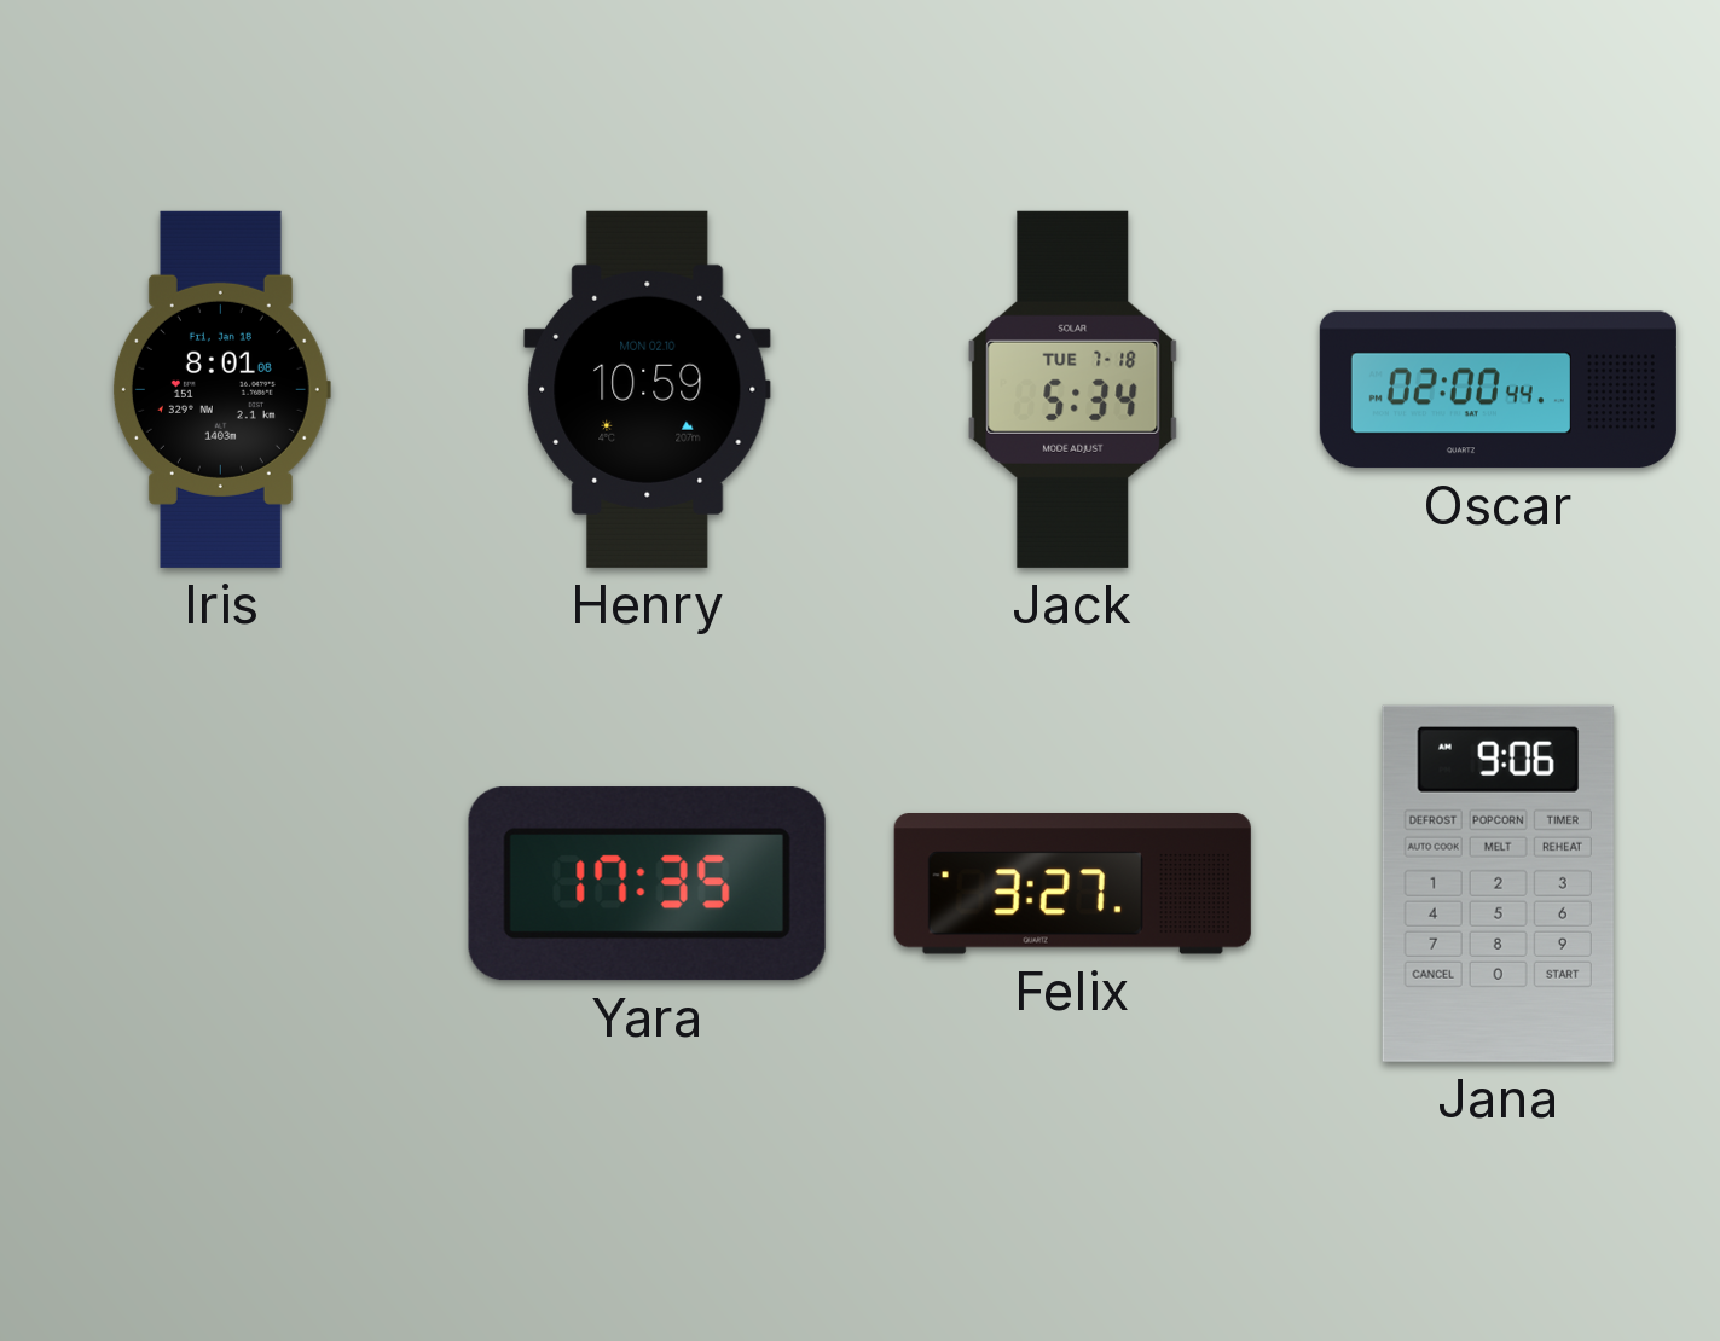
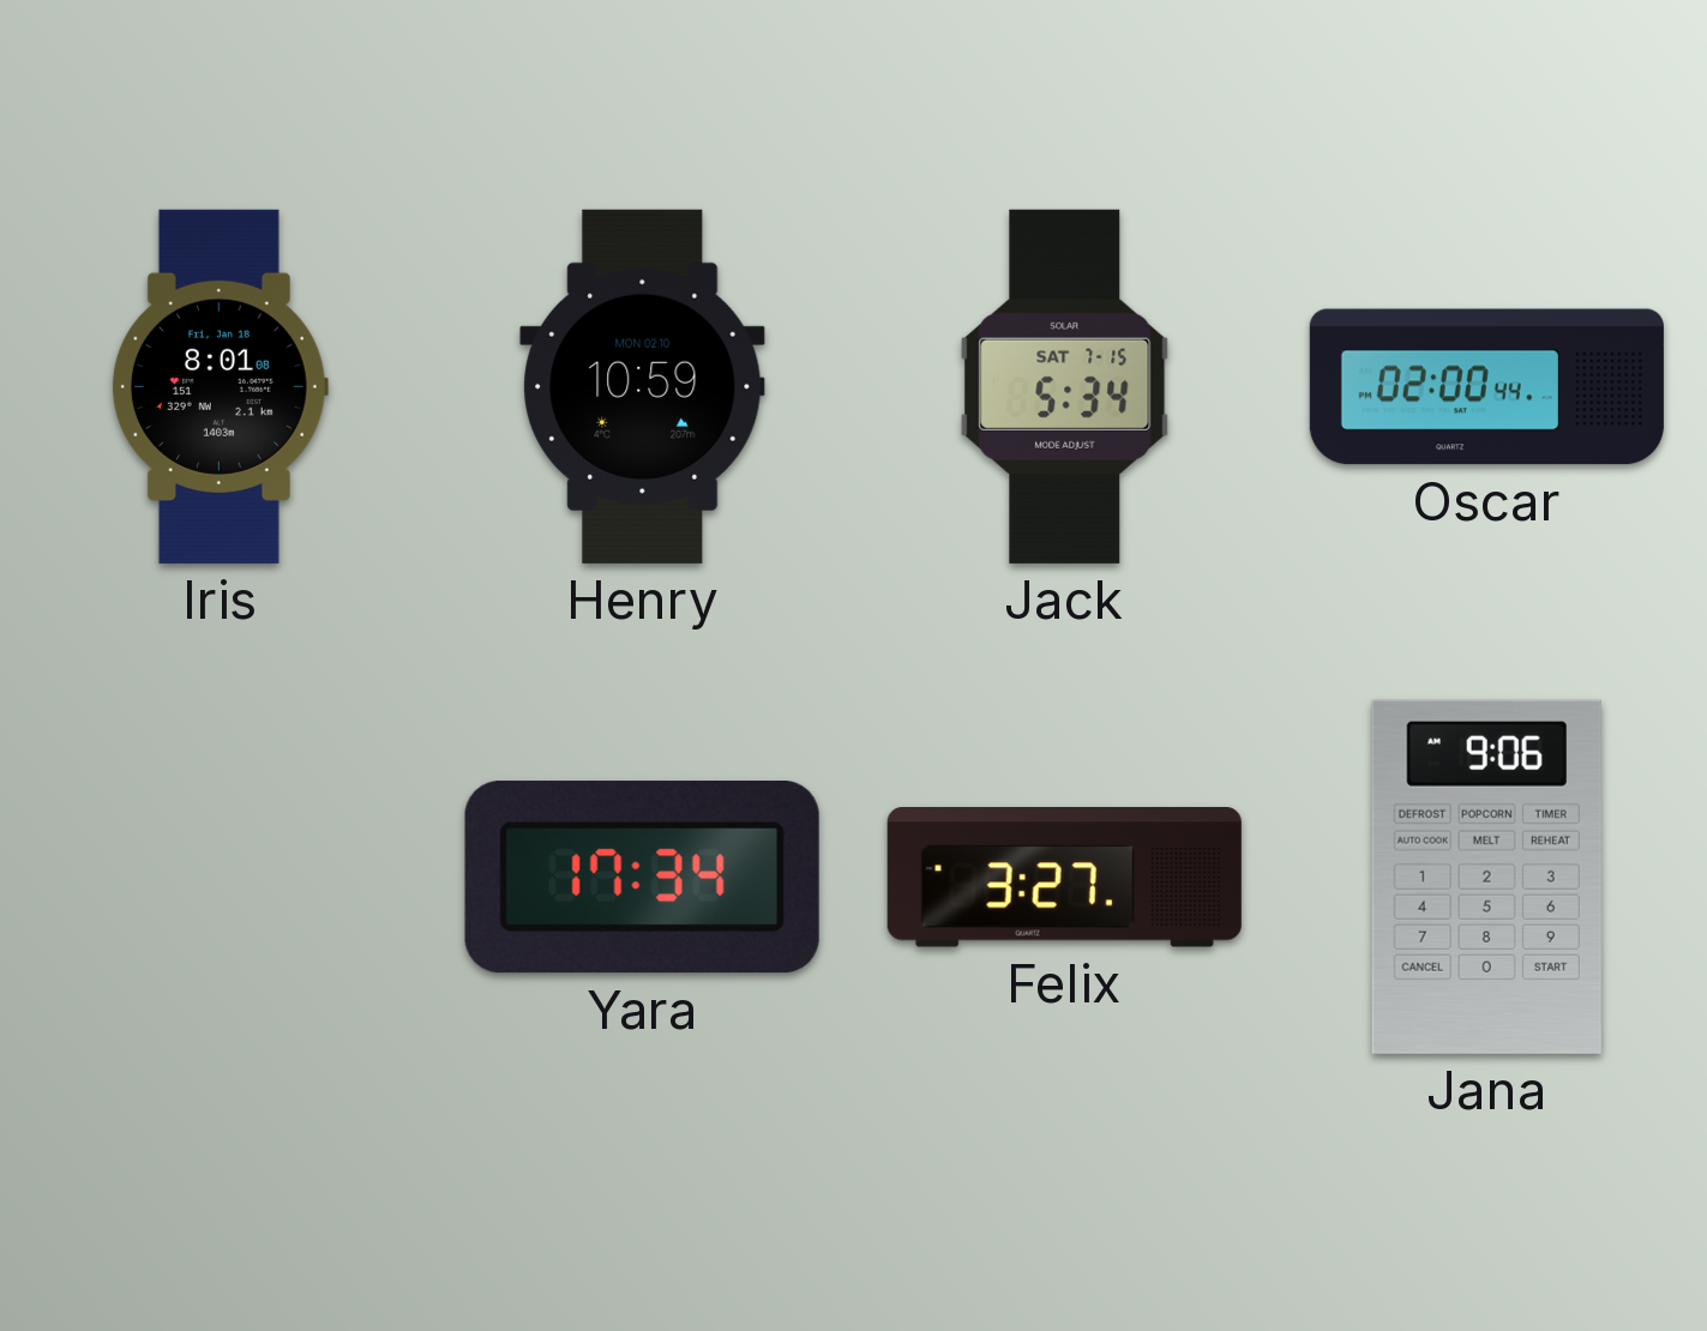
Jack date: TUE 7-18 -> SAT 7-15
Yara: 17:35 -> 17:34
